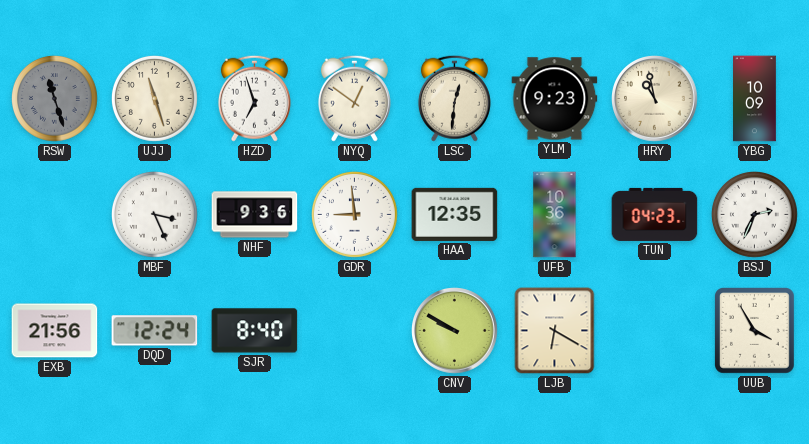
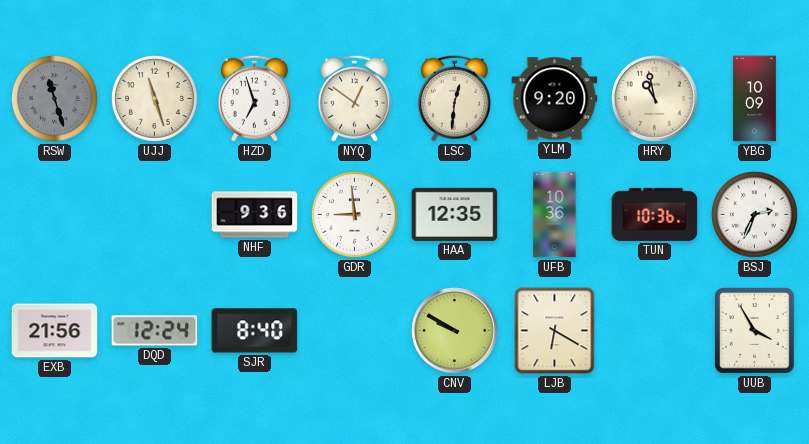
YLM: 9:23 -> 9:20
MBF: 3:26 -> none
TUN: 04:23 -> 10:36
